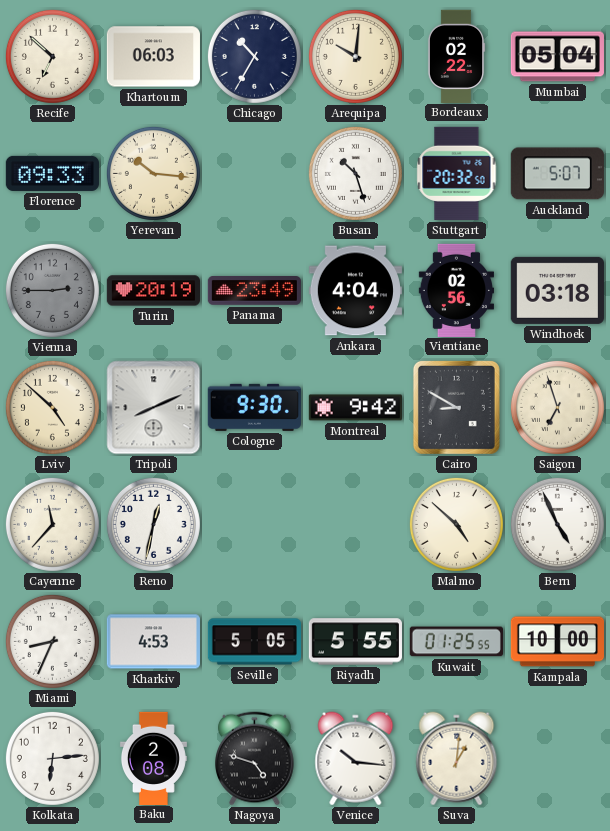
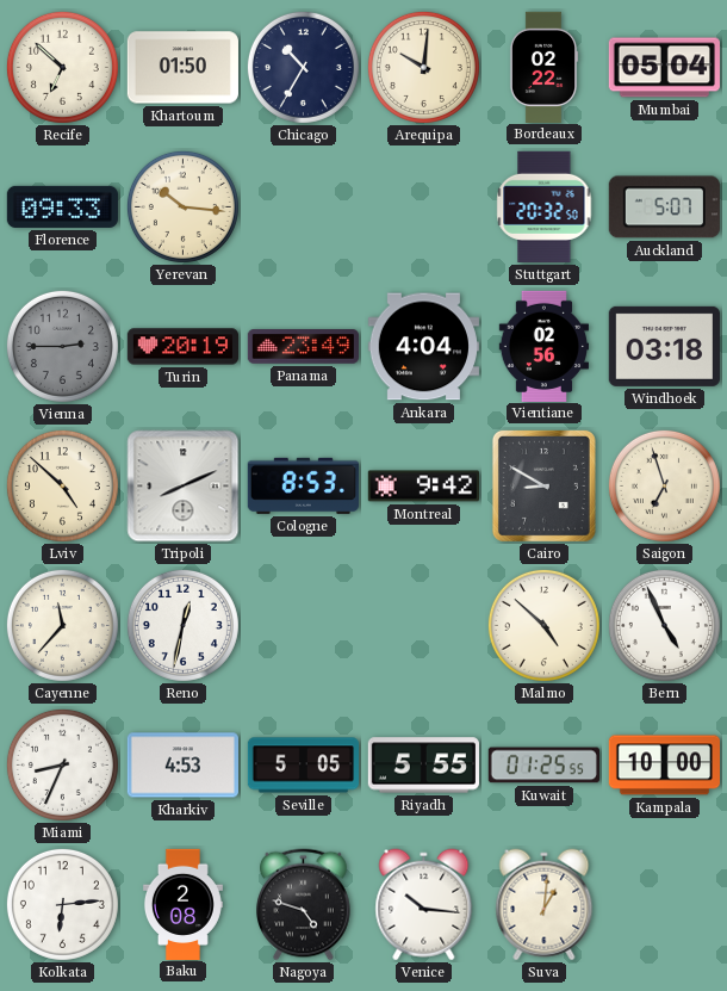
Khartoum: 06:03 -> 01:50
Busan: 10:27 -> none
Cologne: 9:30 -> 8:53
